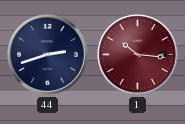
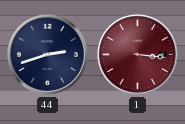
1: 10:16 -> 3:16
